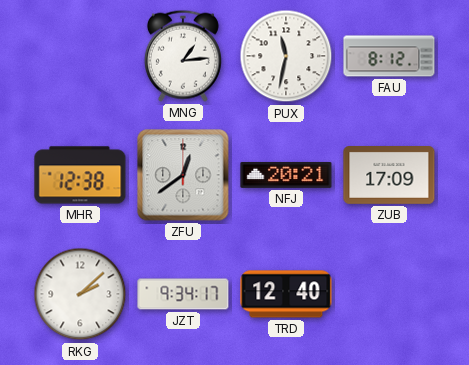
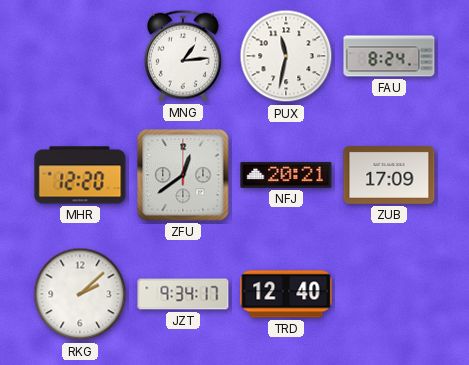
FAU: 8:12 -> 8:24
MHR: 12:38 -> 12:20
